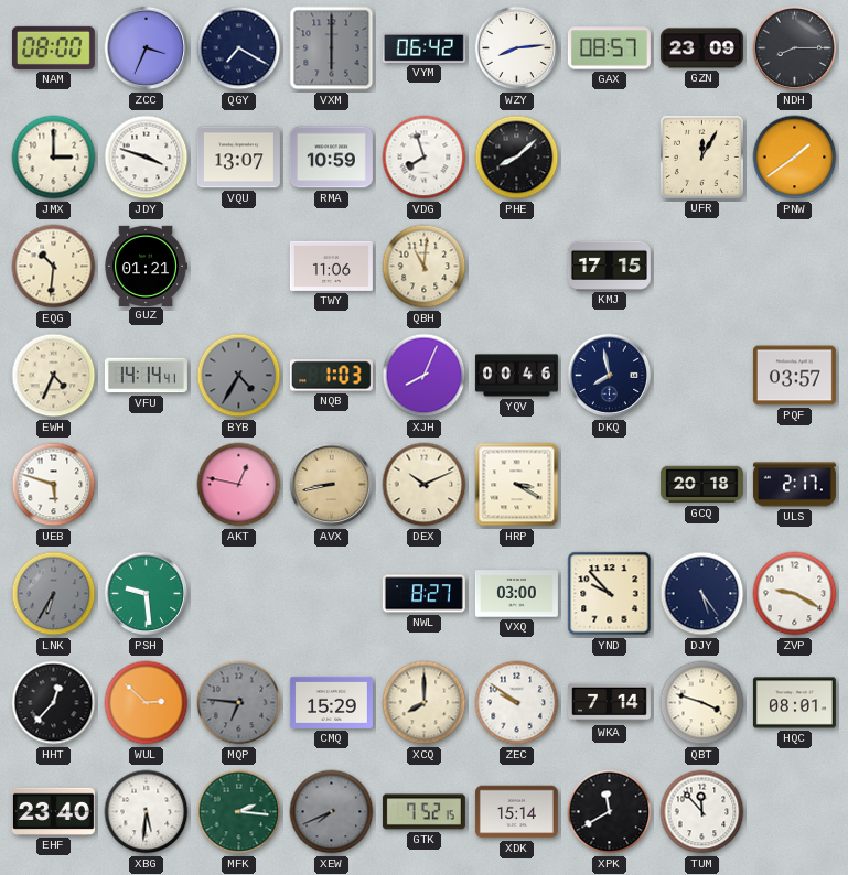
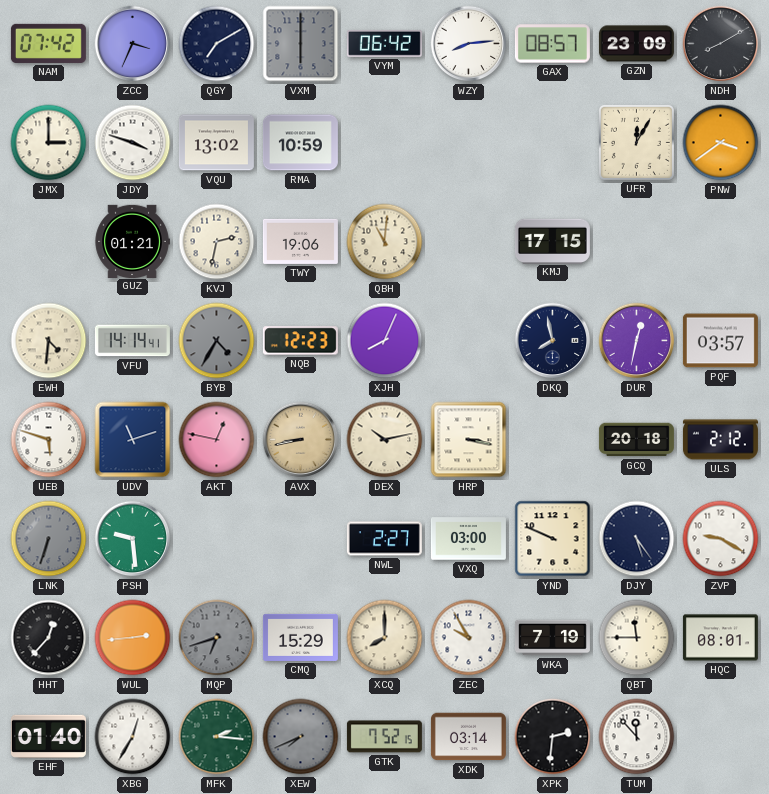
NAM: 08:00 -> 07:42
QGY: 7:20 -> 7:10
NDH: 8:15 -> 8:10
VQU: 13:07 -> 13:02
VDG: 7:57 -> none
PHE: 8:08 -> none
PNW: 1:39 -> 3:39
EQG: 10:31 -> none
KVJ: none -> 2:32
TWY: 11:06 -> 19:06
EWH: 4:34 -> 4:31
NQB: 1:03 -> 12:23
YQV: 00:46 -> none
DUR: none -> 12:32
UDV: none -> 11:12
DEX: 10:11 -> 10:13
HRP: 3:20 -> 3:17
ULS: 2:17 -> 2:12
LNK: 6:35 -> 6:33
NWL: 8:27 -> 2:27
YND: 9:53 -> 9:49
WUL: 2:52 -> 2:44
MQP: 6:46 -> 6:42
ZEC: 9:51 -> 9:55
WKA: 7:14 -> 7:19
QBT: 3:48 -> 11:45
EHF: 23:40 -> 01:40
XBG: 5:31 -> 12:35
XDK: 15:14 -> 03:14
XPK: 11:40 -> 2:31
